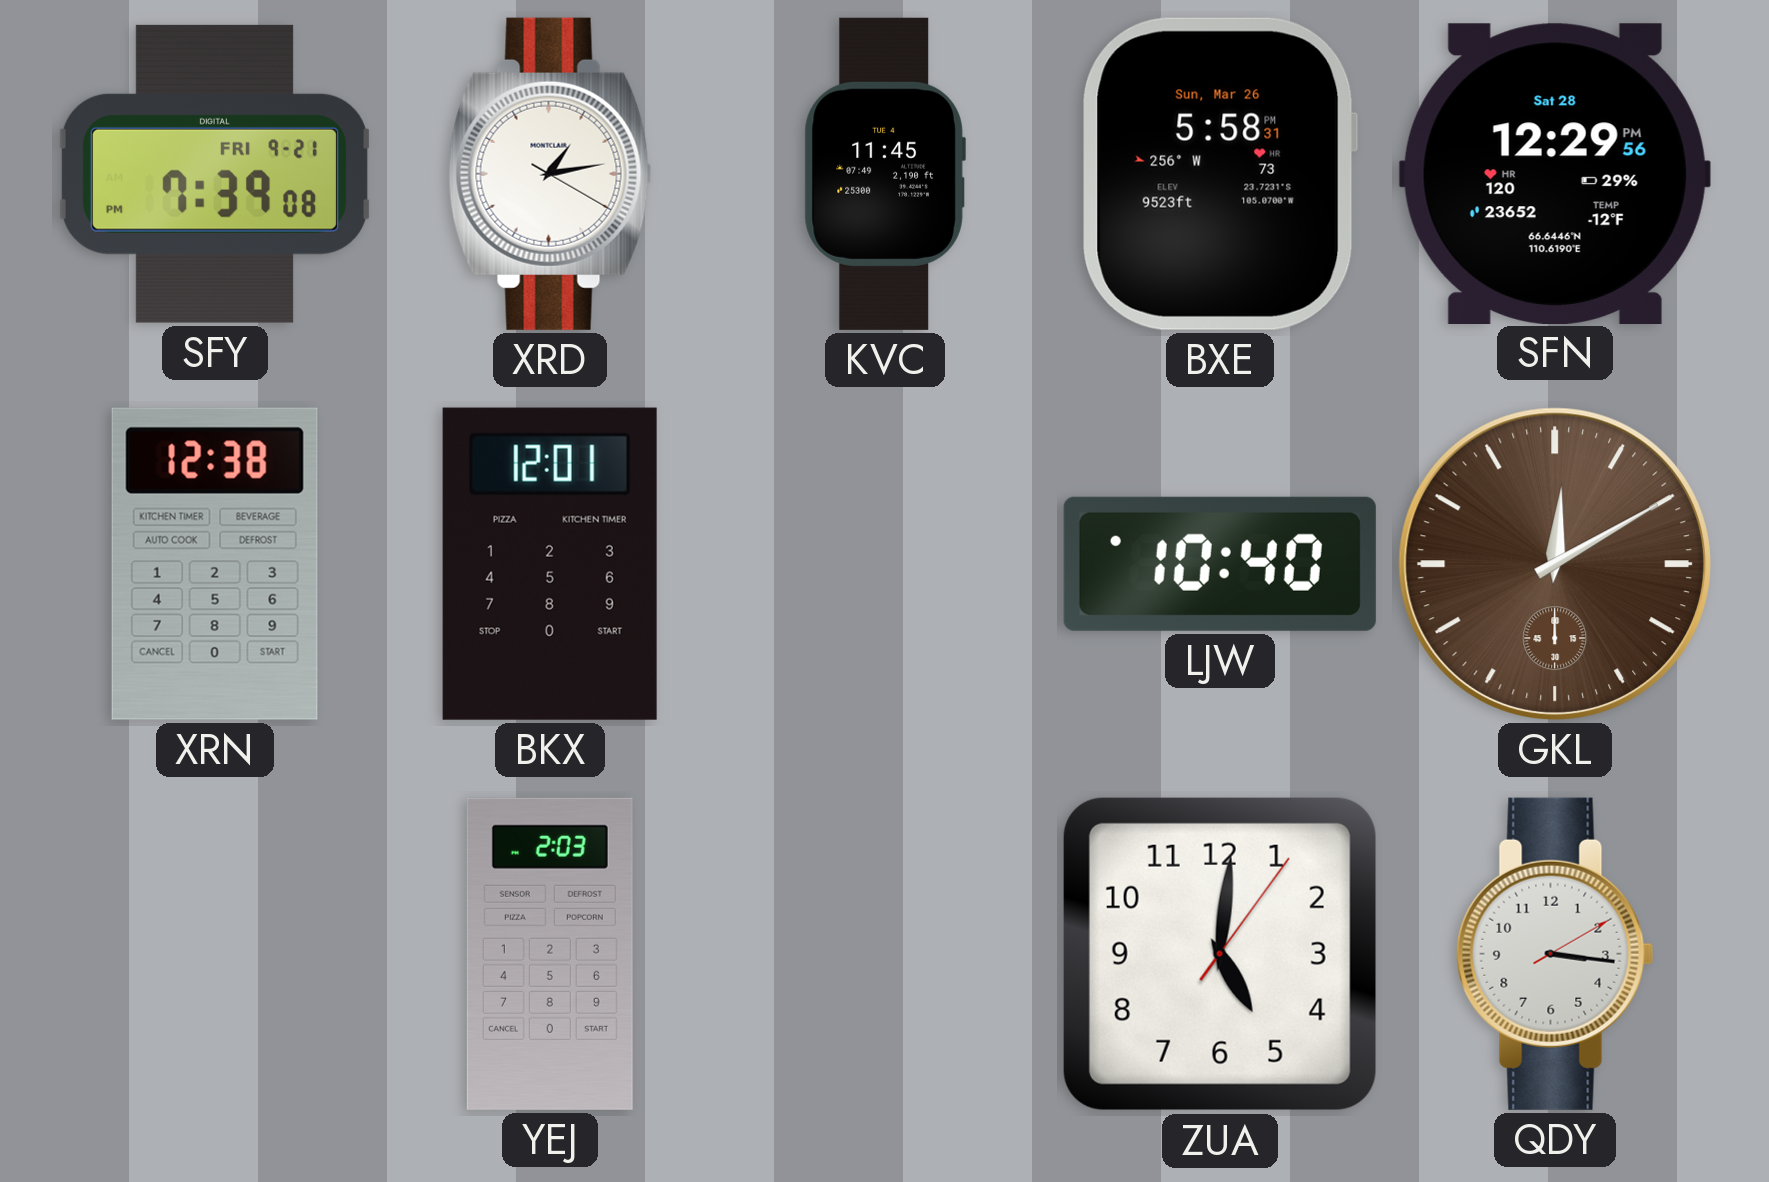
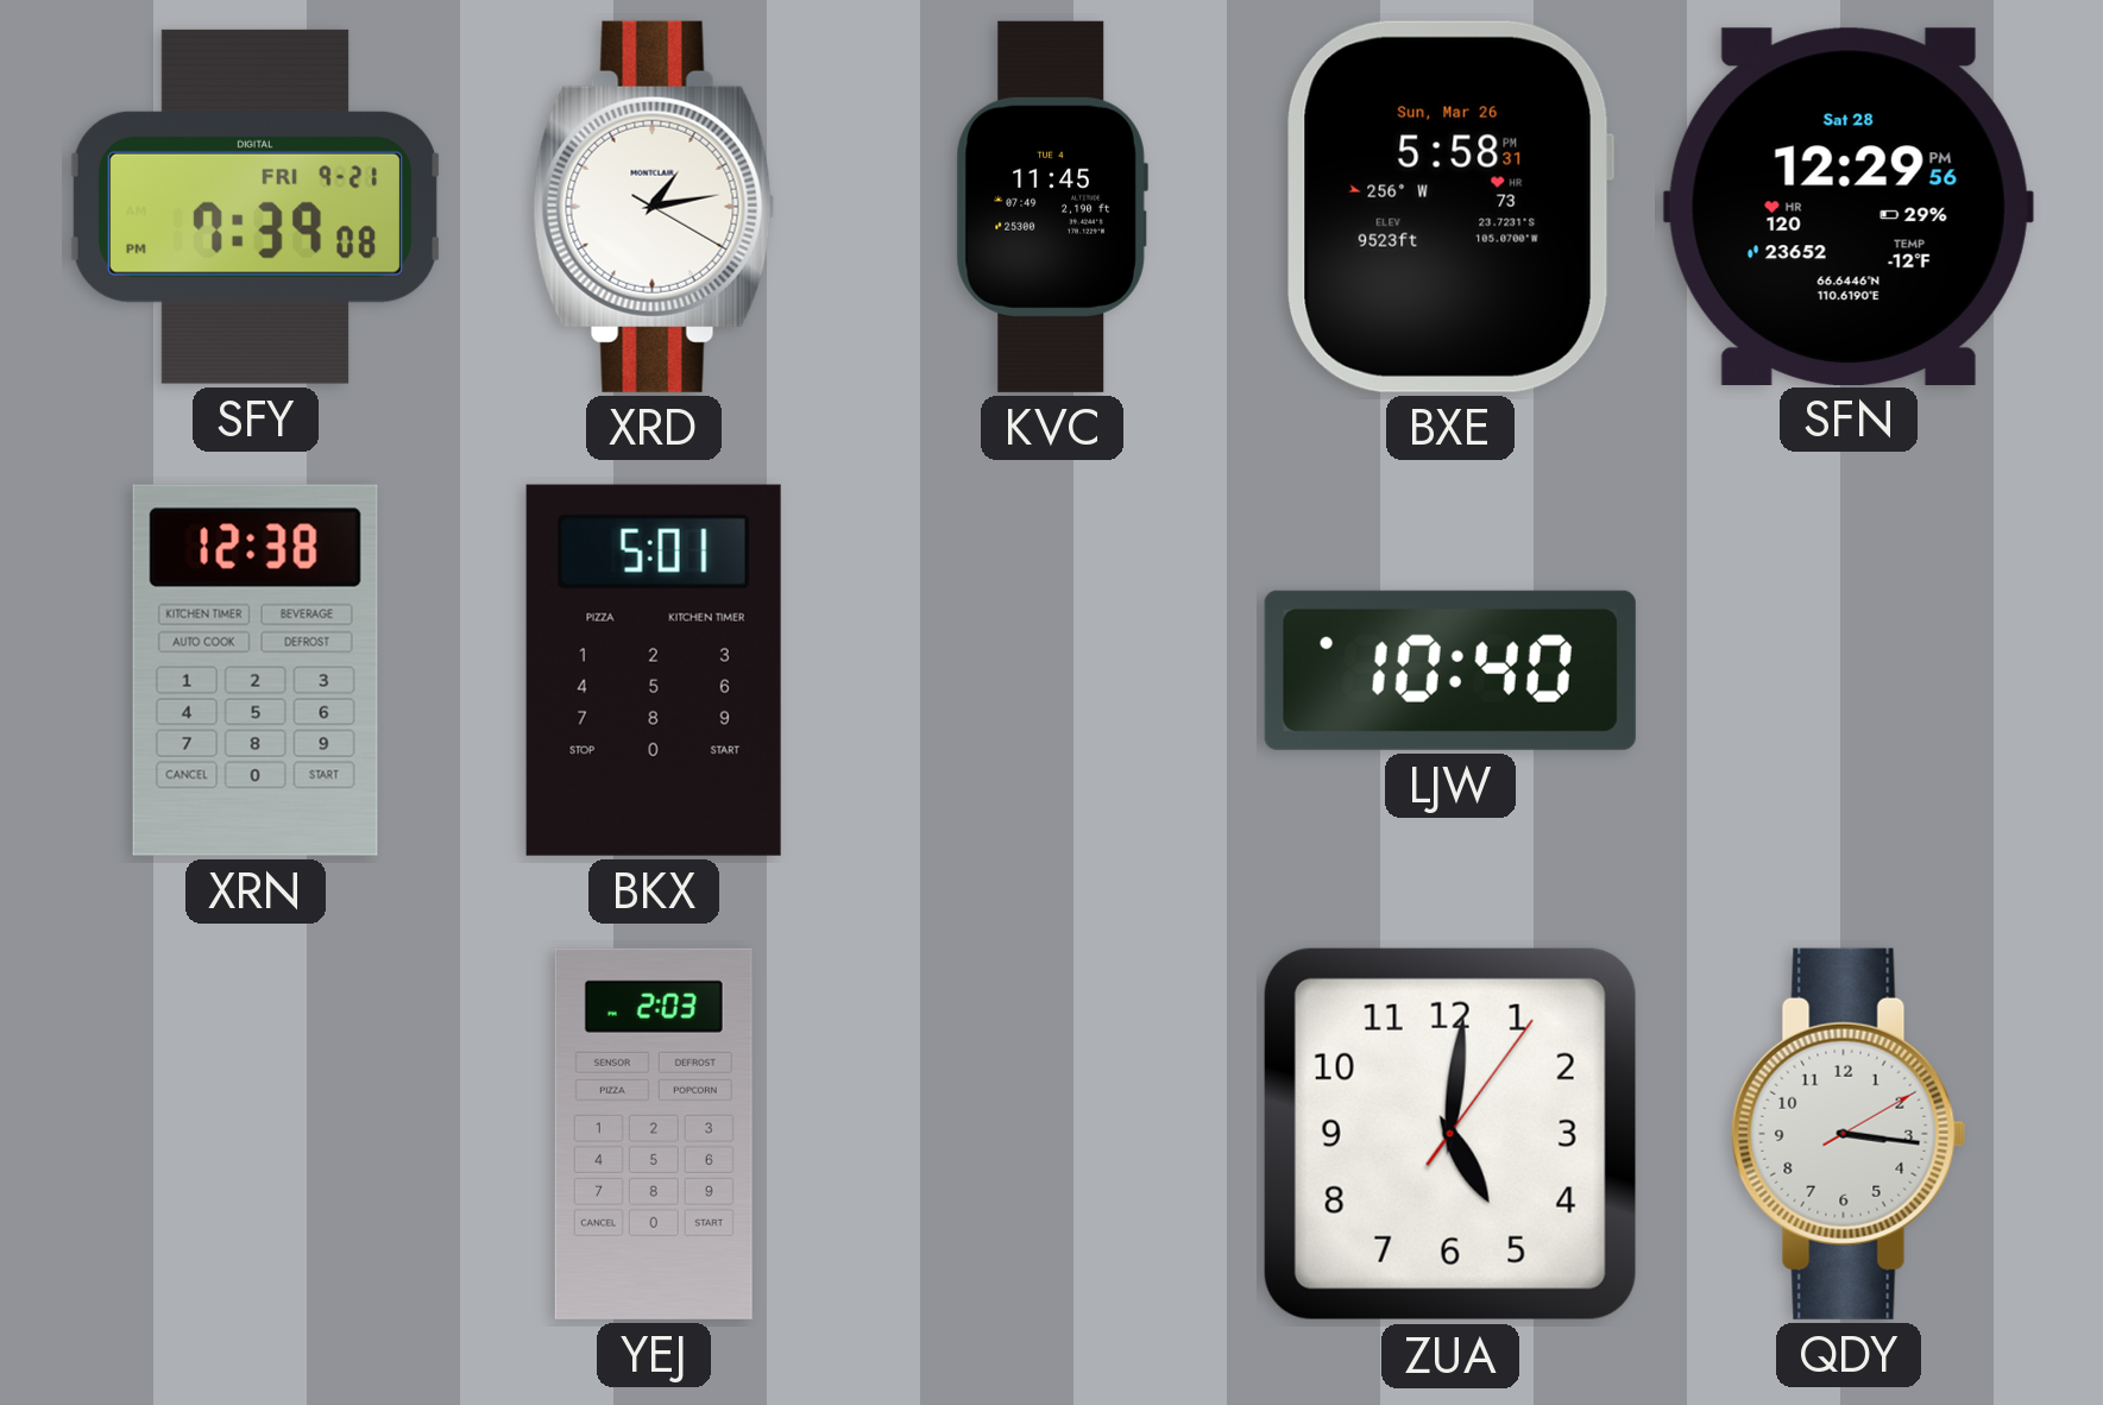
BKX: 12:01 -> 5:01
GKL: 12:10 -> none
